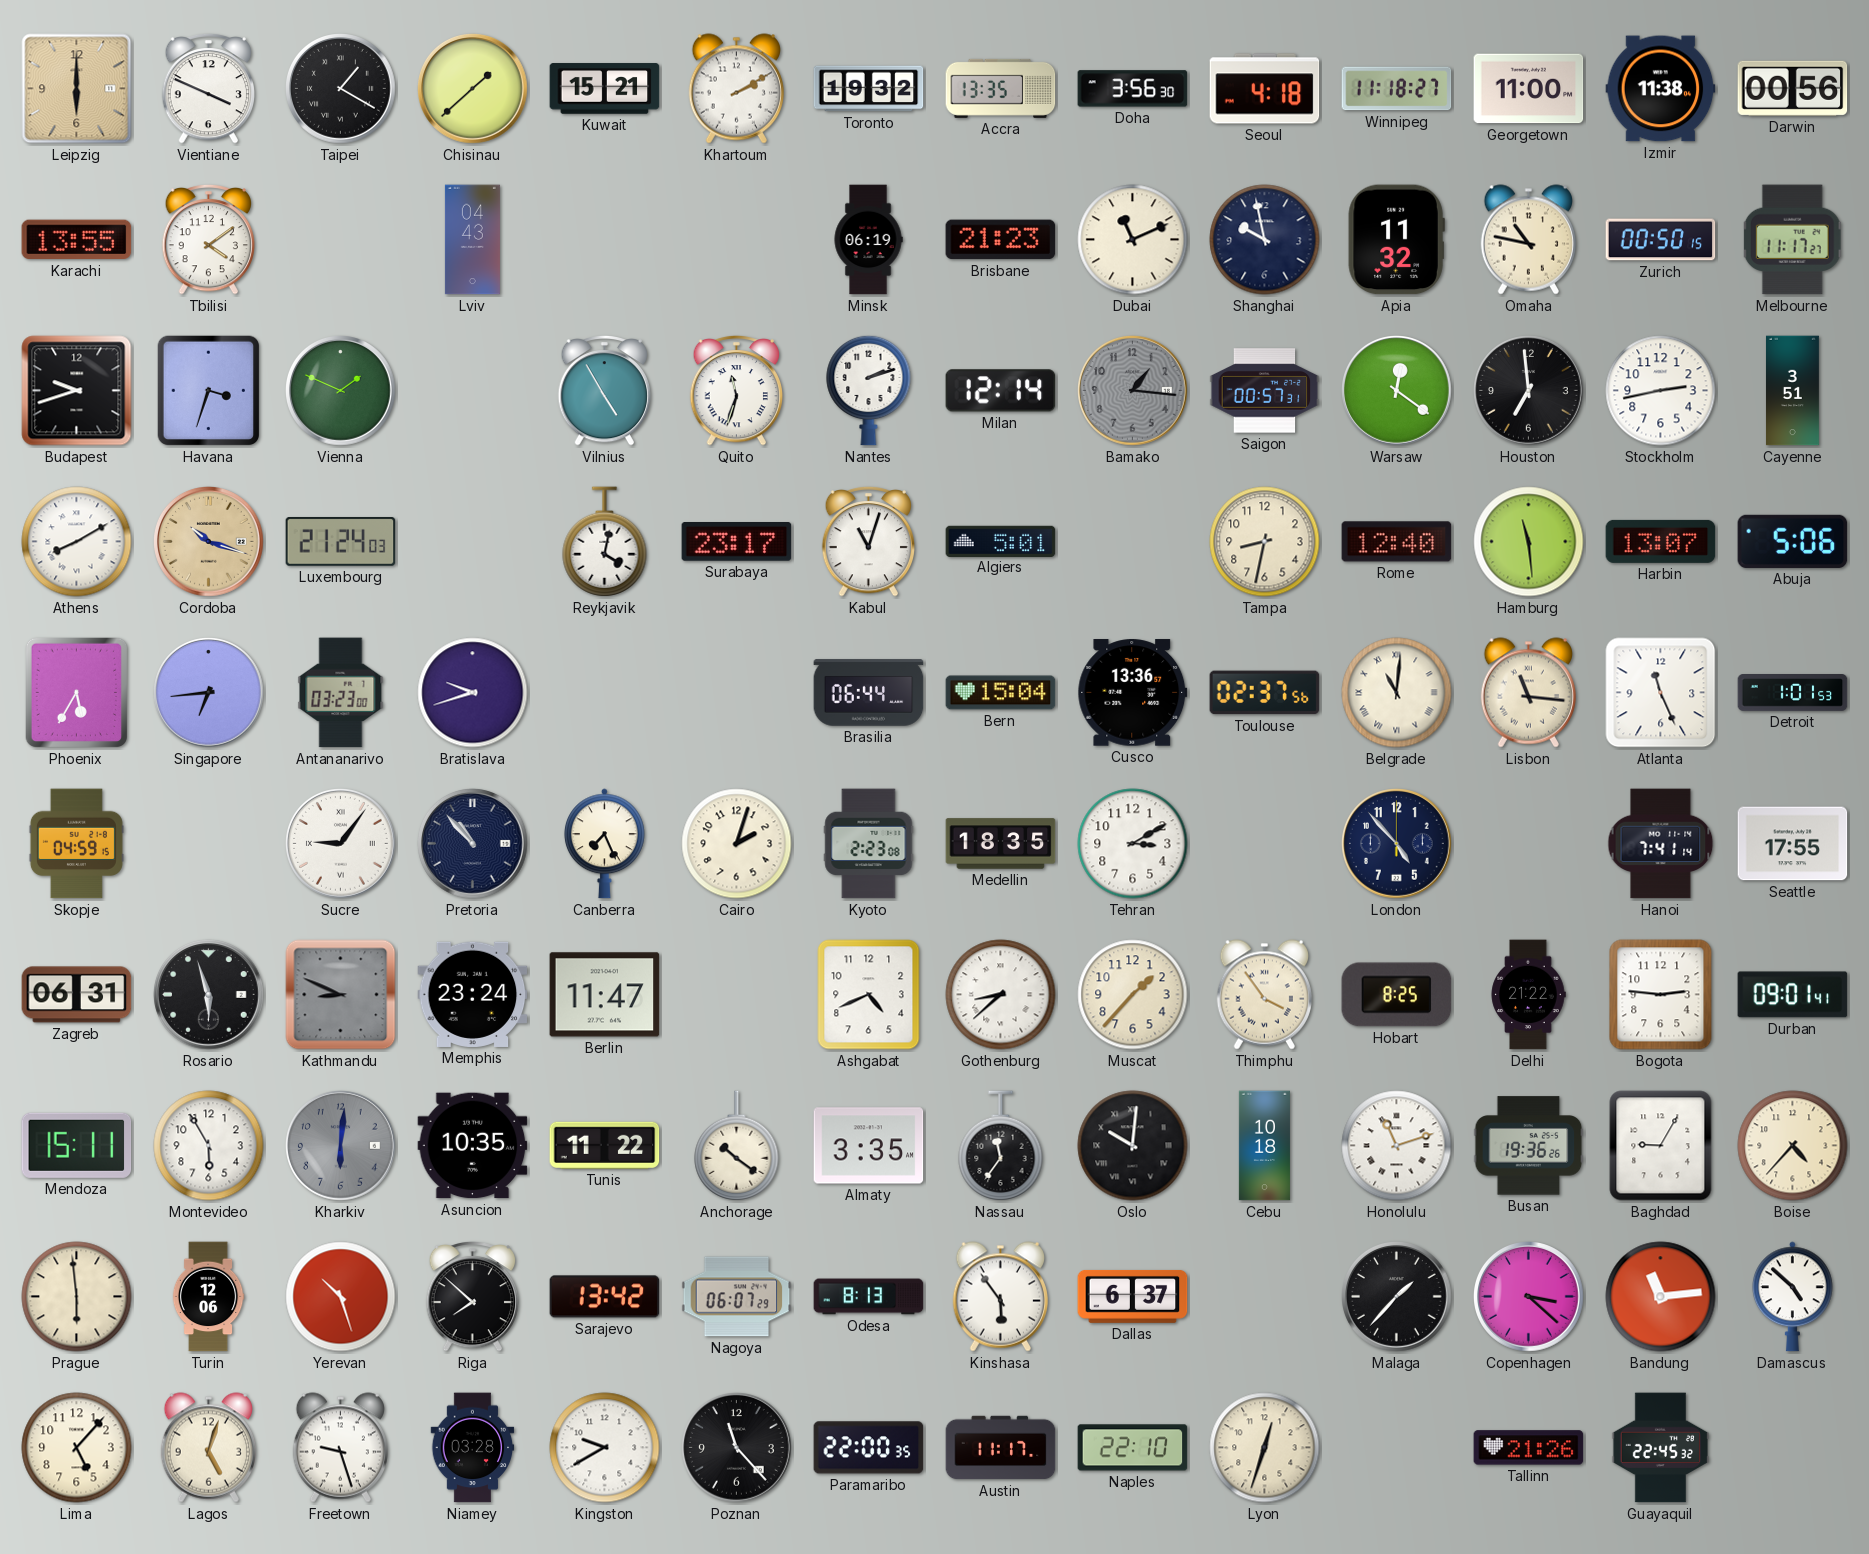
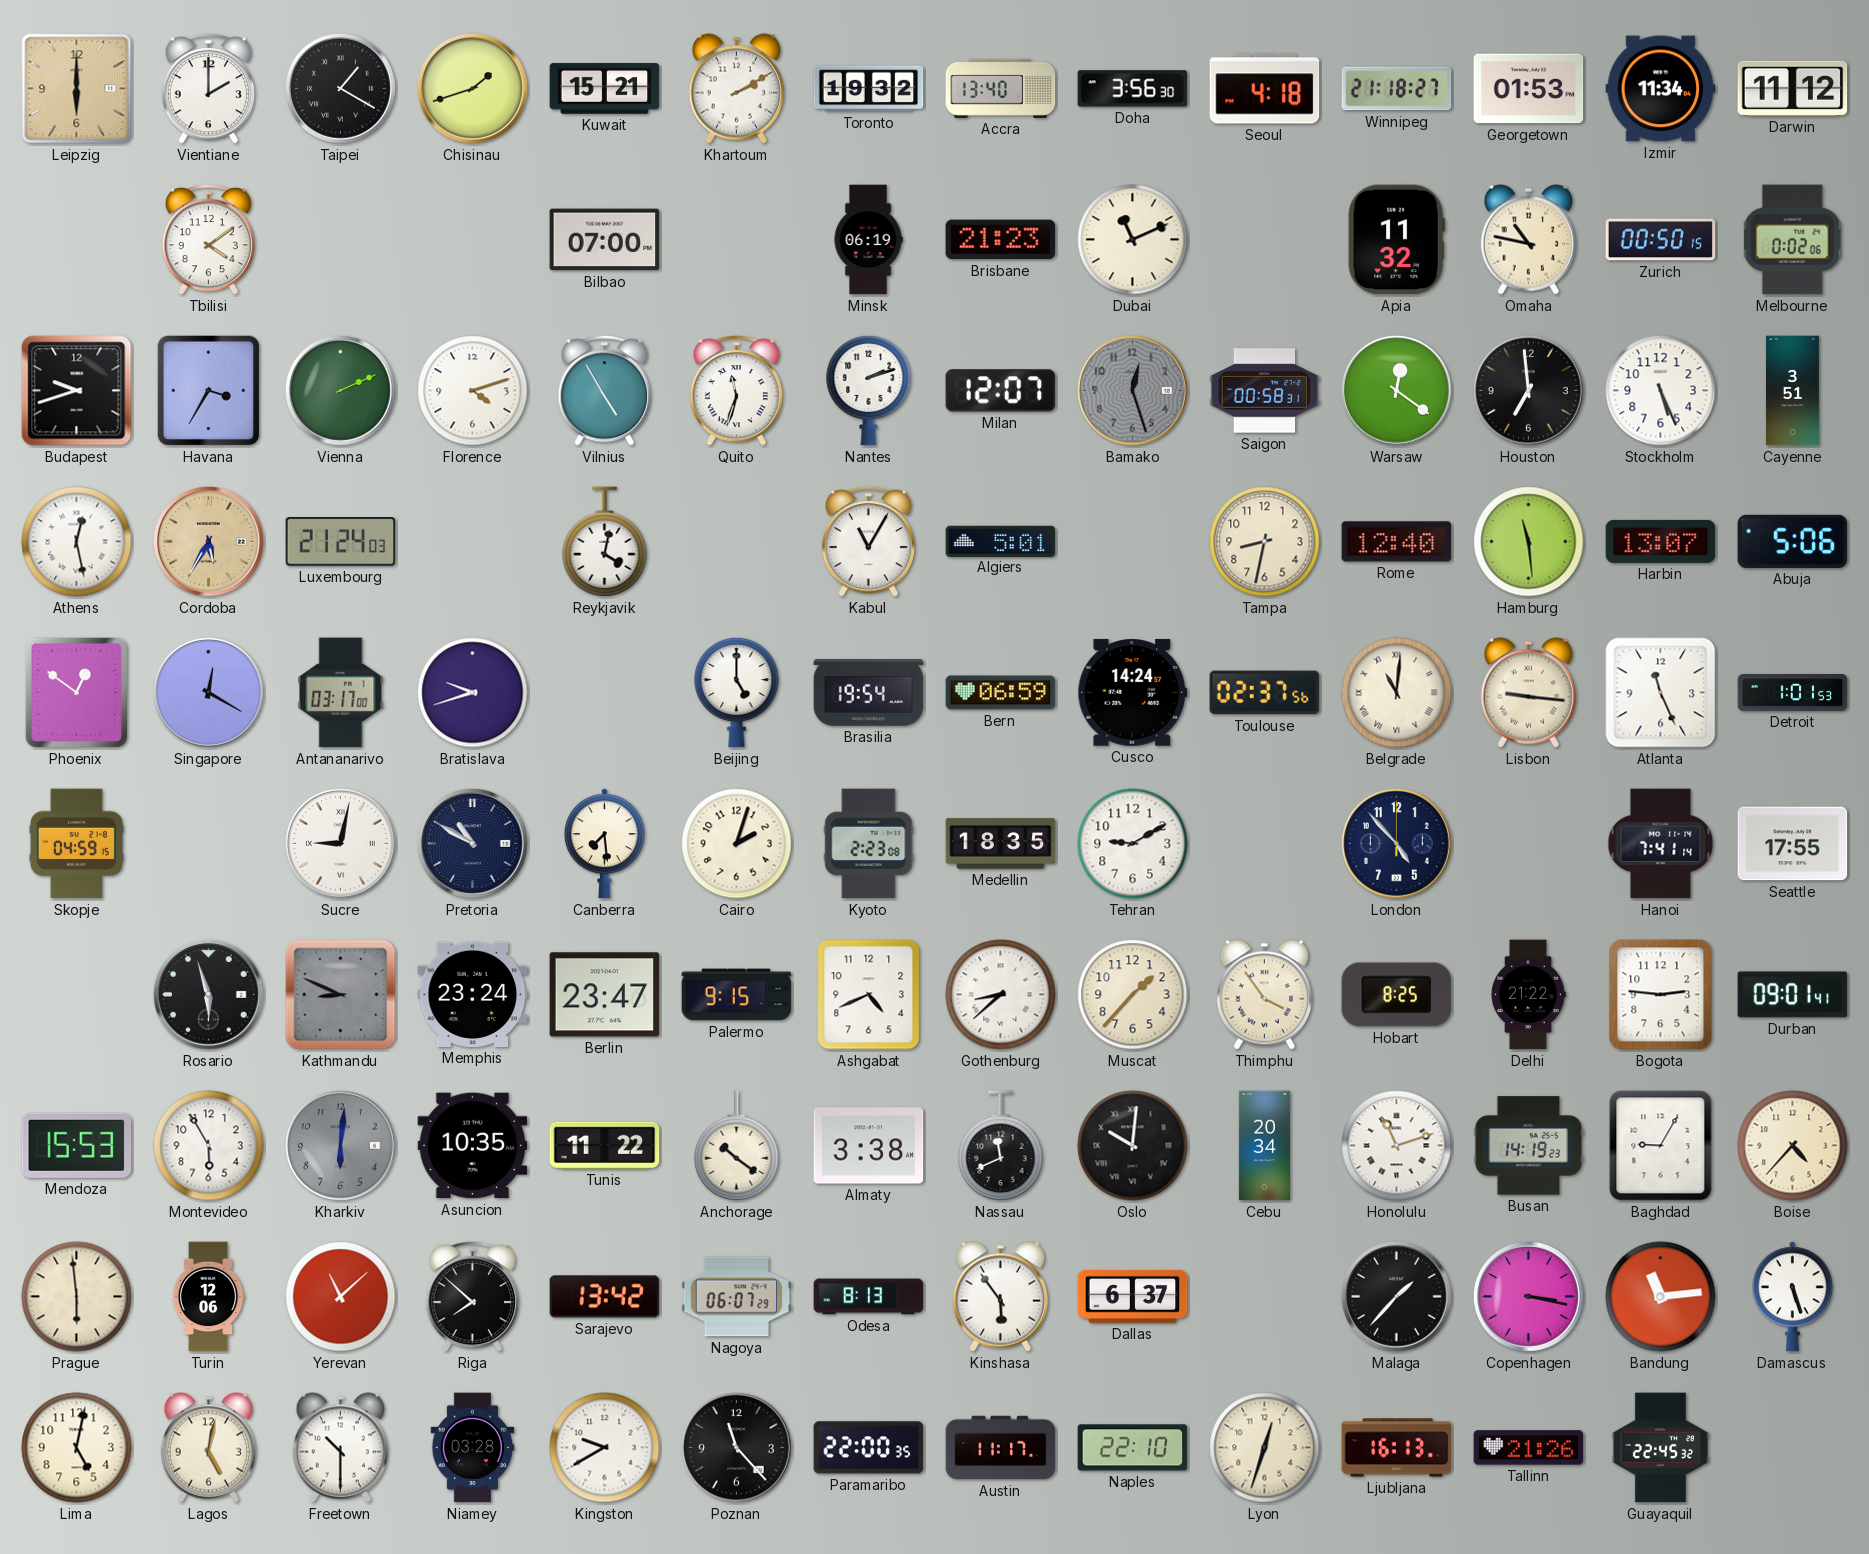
Vientiane: 3:49 -> 2:00
Chisinau: 1:38 -> 1:42
Accra: 13:35 -> 13:40
Winnipeg: 11:18 -> 21:18
Georgetown: 11:00 -> 01:53
Izmir: 11:38 -> 11:34
Darwin: 00:56 -> 11:12
Karachi: 13:55 -> none
Lviv: 04:43 -> none
Bilbao: none -> 07:00
Shanghai: 9:58 -> none
Melbourne: 11:17 -> 0:02
Havana: 3:33 -> 3:35
Vienna: 1:49 -> 2:11
Florence: none -> 4:12
Milan: 12:14 -> 12:07
Bamako: 1:16 -> 12:27
Saigon: 00:57 -> 00:58
Stockholm: 2:43 -> 5:26
Athens: 8:10 -> 12:28
Cordoba: 10:18 -> 5:35
Surabaya: 23:17 -> none
Kabul: 11:03 -> 11:05
Phoenix: 5:35 -> 12:51
Singapore: 6:44 -> 12:20
Antananarivo: 03:23 -> 03:17
Beijing: none -> 5:00
Brasilia: 06:44 -> 19:54
Bern: 15:04 -> 06:59
Cusco: 13:36 -> 14:24
Lisbon: 11:16 -> 9:16
Sucre: 9:06 -> 9:02
Pretoria: 10:53 -> 10:50
Canberra: 7:26 -> 7:29
Tehran: 3:10 -> 9:10
Zagreb: 06:31 -> none
Berlin: 11:47 -> 23:47
Palermo: none -> 9:15
Mendoza: 15:11 -> 15:53
Almaty: 3:35 -> 3:38
Nassau: 11:36 -> 11:41
Cebu: 10:18 -> 20:34
Busan: 19:36 -> 14:19
Yerevan: 10:27 -> 11:08
Copenhagen: 3:22 -> 3:17
Damascus: 4:52 -> 5:27
Lima: 5:07 -> 5:02
Lagos: 5:03 -> 5:02
Freetown: 9:27 -> 10:30
Ljubljana: none -> 16:13
